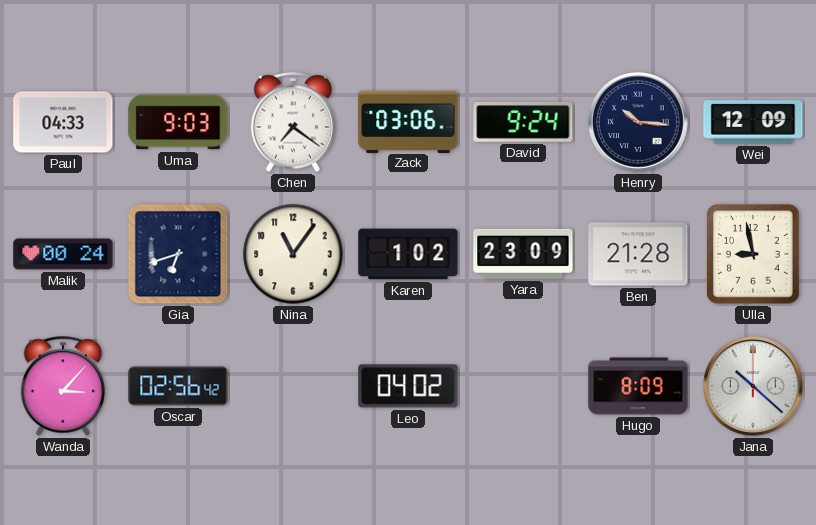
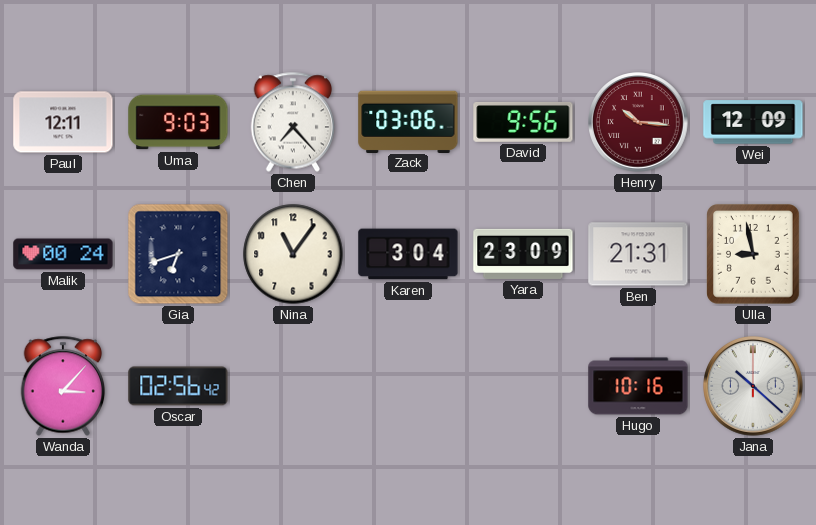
Paul: 04:33 -> 12:11
Chen: 7:21 -> 7:23
David: 9:24 -> 9:56
Henry dial: navy -> burgundy
Karen: 1:02 -> 3:04
Ben: 21:28 -> 21:31
Leo: 04:02 -> none
Hugo: 8:09 -> 10:16
